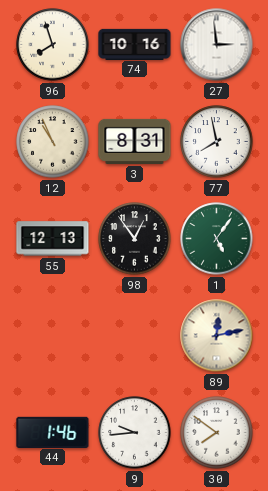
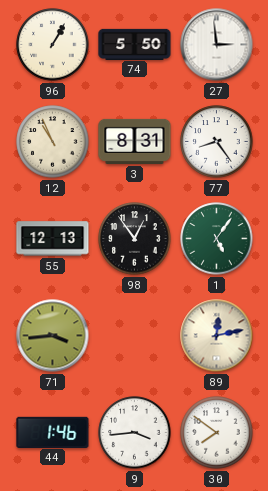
96: 7:57 -> 1:05
74: 10:16 -> 5:50
77: 7:58 -> 8:24
71: none -> 3:44
9: 9:44 -> 3:44
